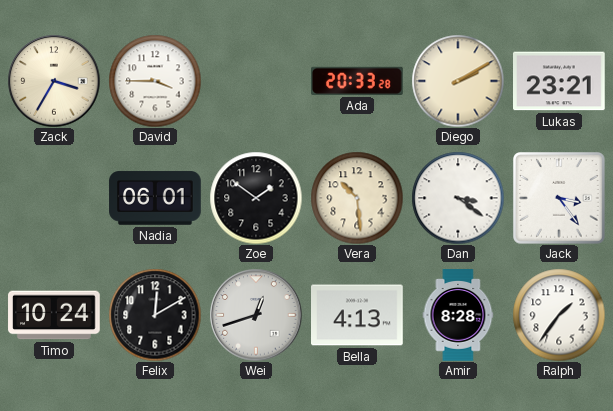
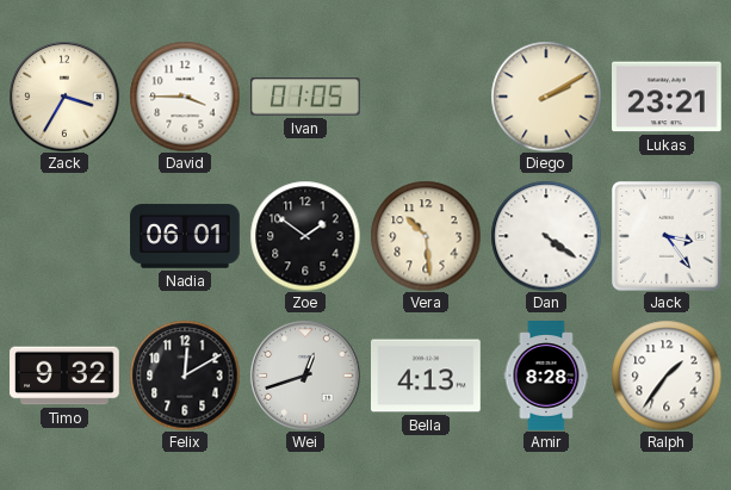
Ivan: none -> 01:05
Ada: 20:33 -> none
Dan: 3:21 -> 4:21
Timo: 10:24 -> 9:32
